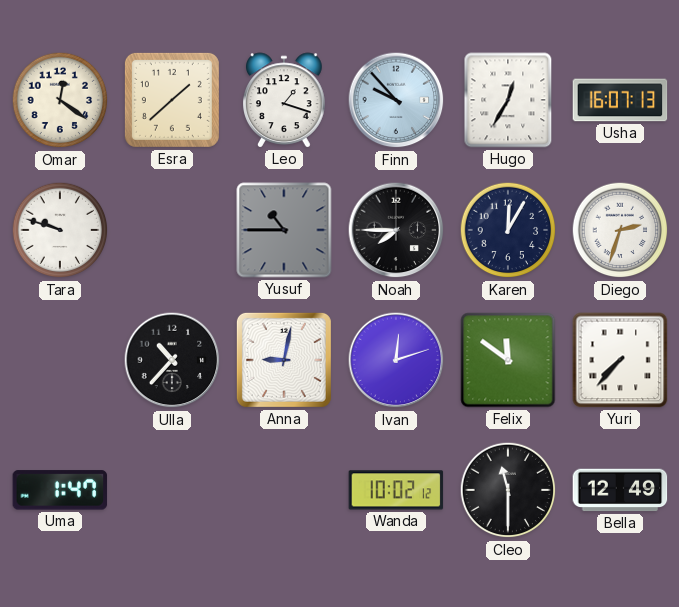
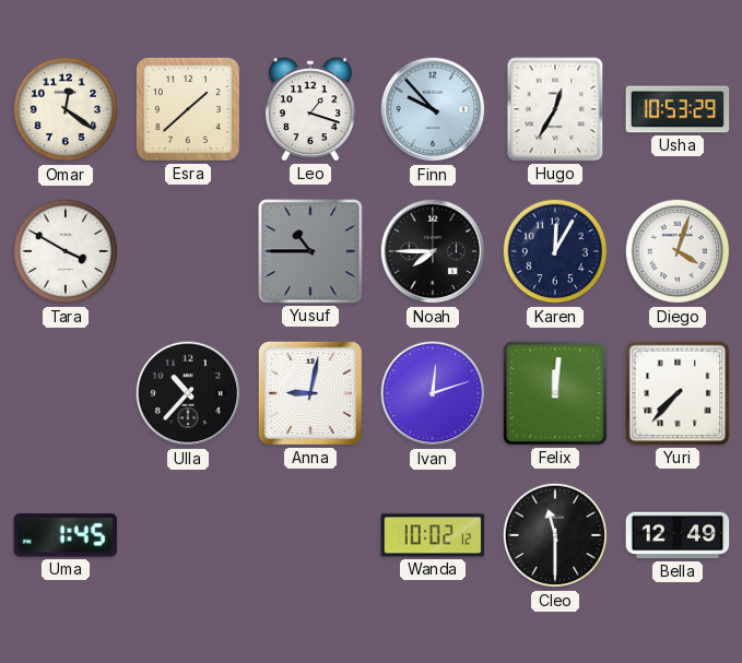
Usha: 16:07 -> 10:53
Tara: 9:48 -> 3:50
Diego: 2:33 -> 4:03
Felix: 11:51 -> 12:01
Uma: 1:47 -> 1:45
